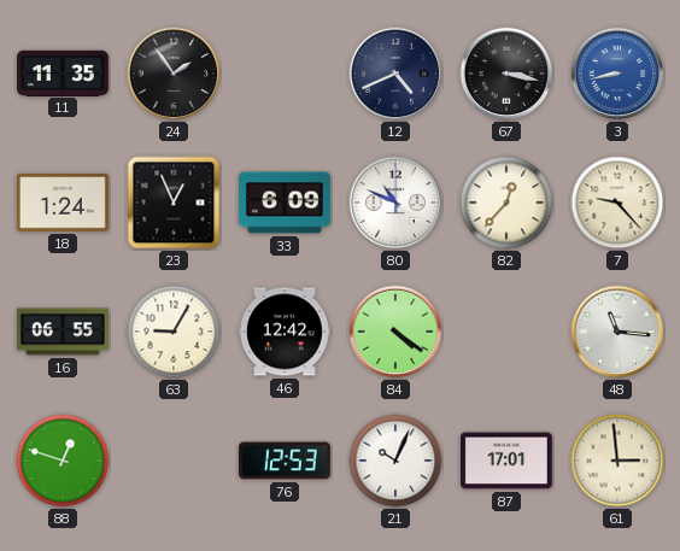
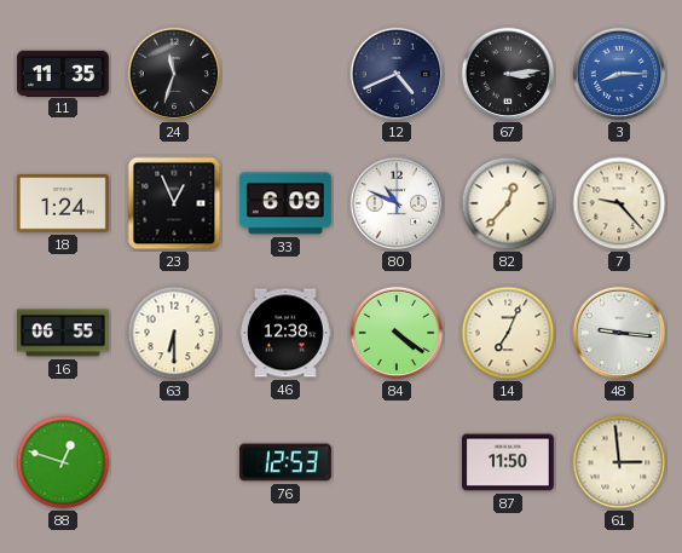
24: 1:54 -> 11:33
67: 3:17 -> 3:14
3: 8:43 -> 8:15
63: 9:05 -> 6:30
46: 12:42 -> 12:38
14: none -> 7:04
48: 11:16 -> 9:16
21: 10:04 -> none
87: 17:01 -> 11:50
